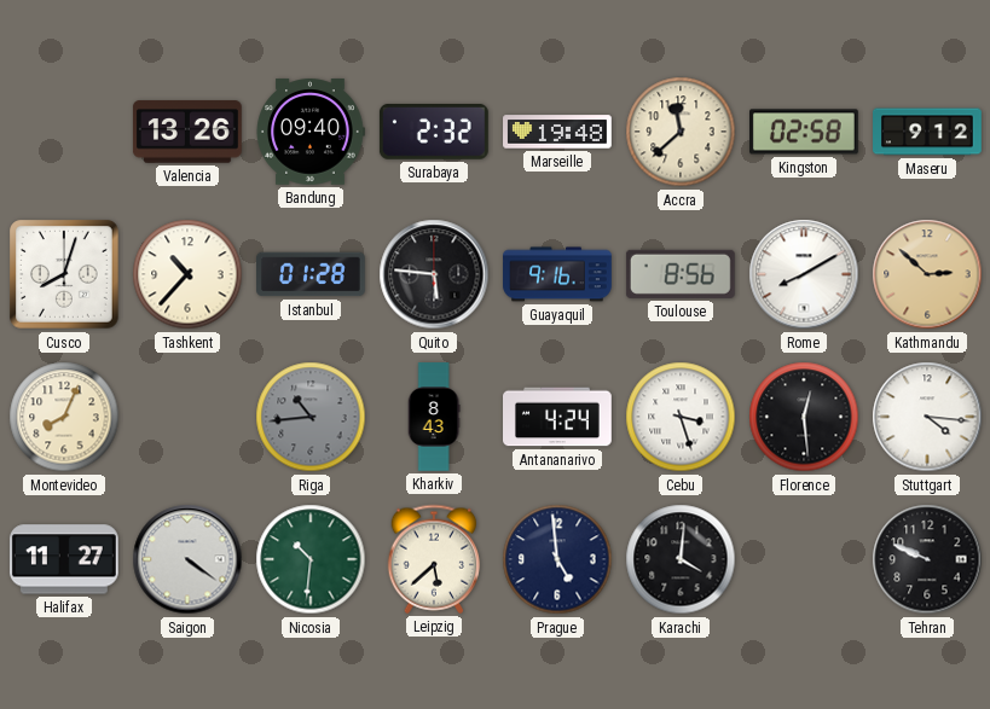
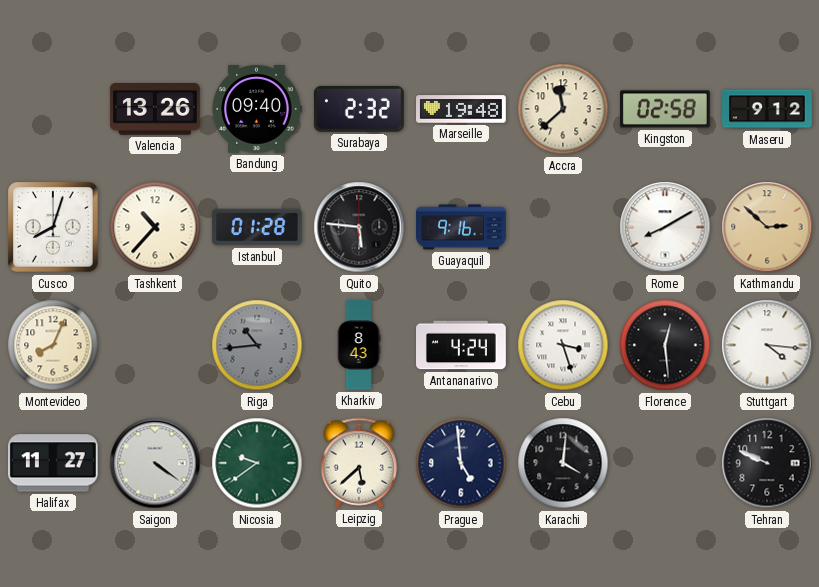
Toulouse: 8:56 -> none
Nicosia: 10:31 -> 9:39
